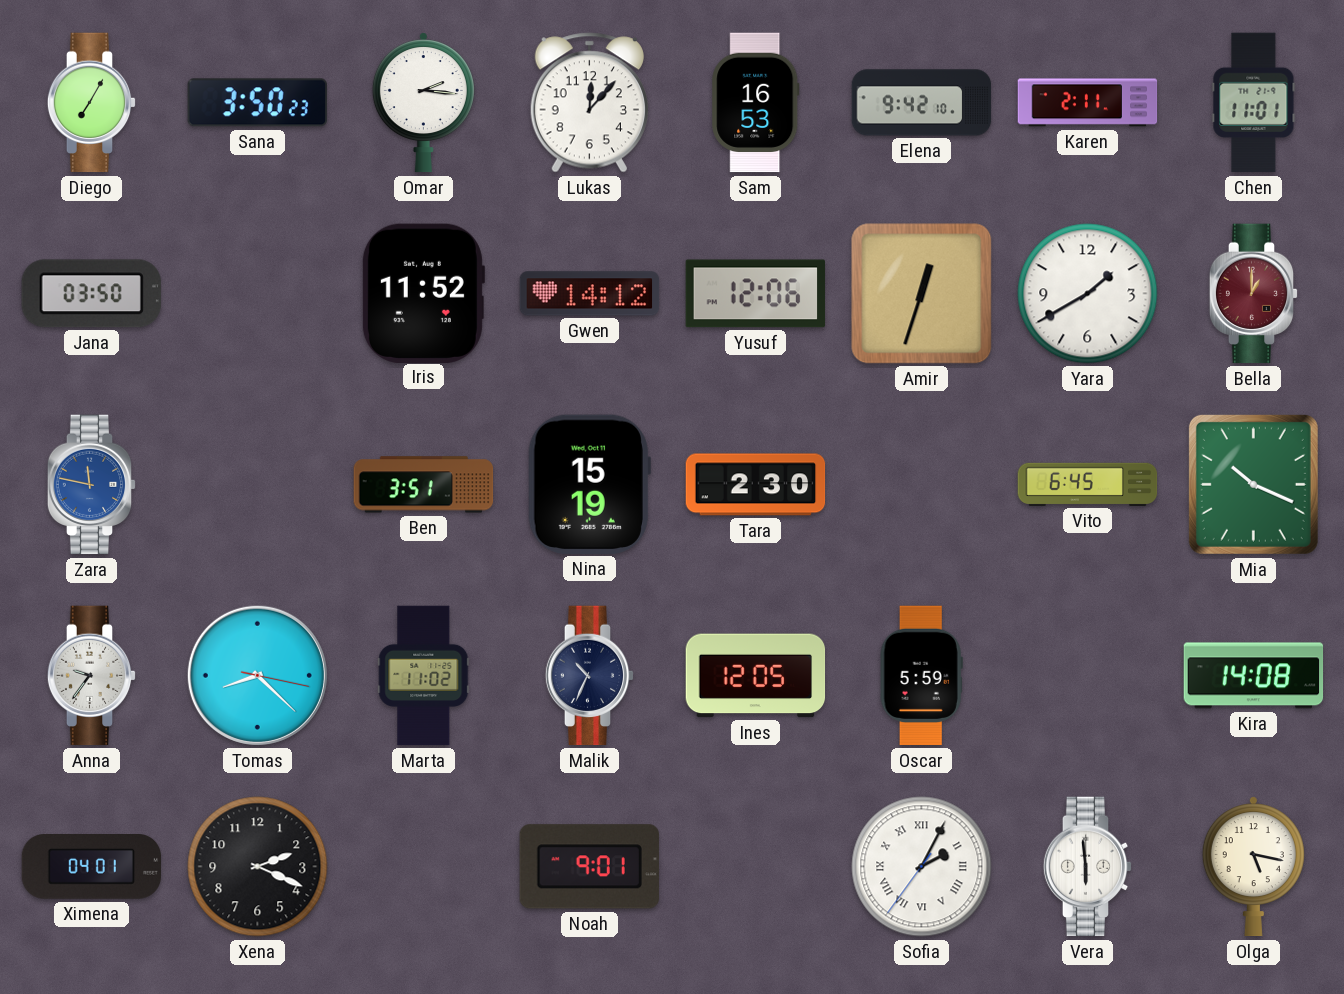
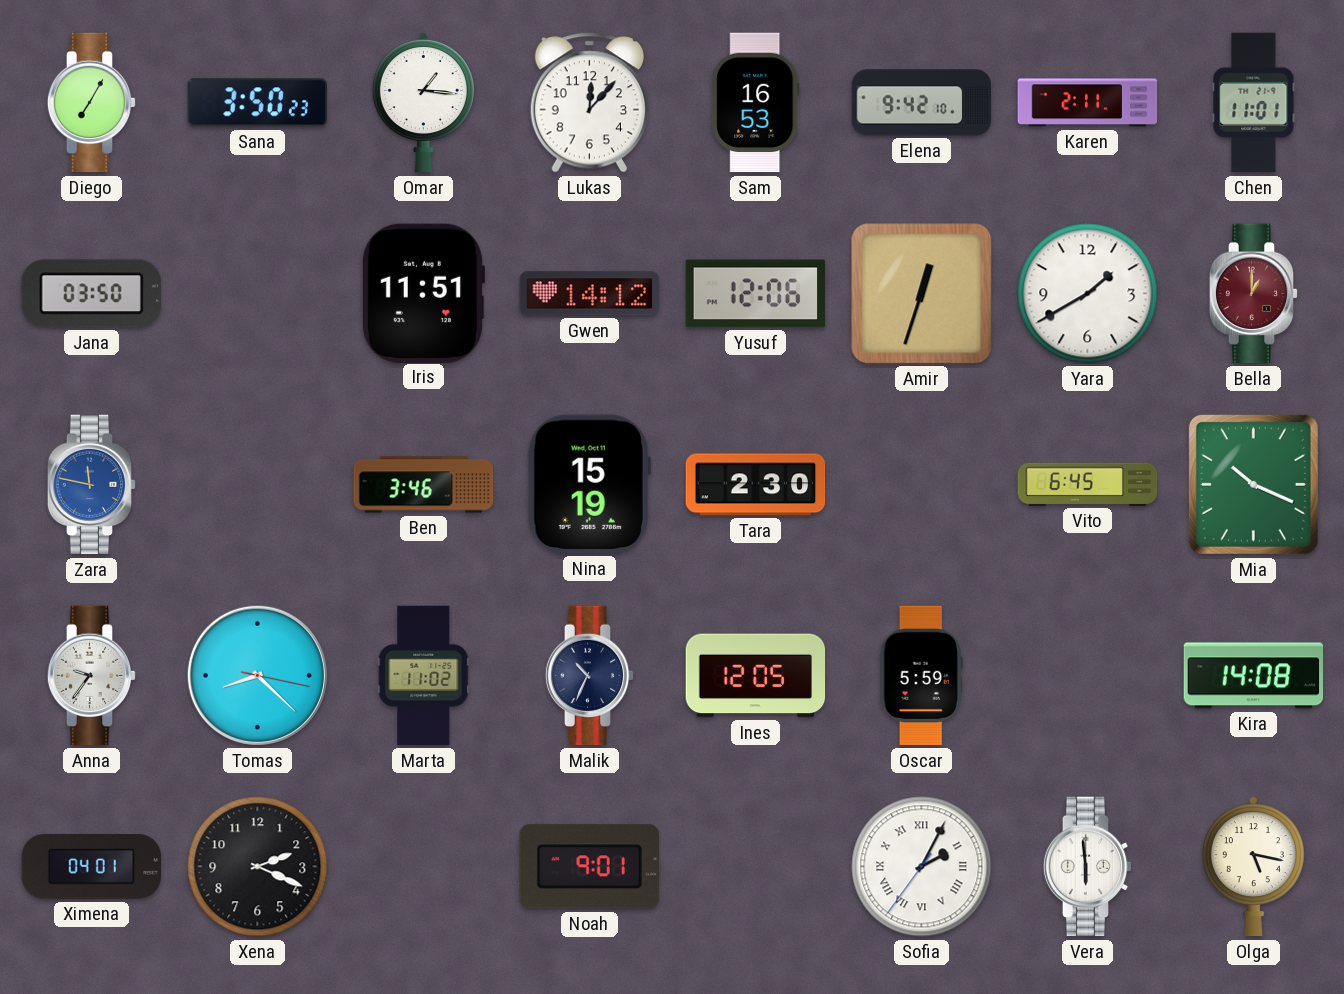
Omar: 2:16 -> 1:16
Iris: 11:52 -> 11:51
Ben: 3:51 -> 3:46
